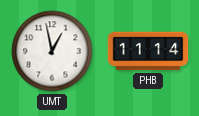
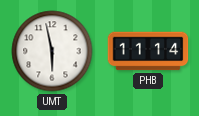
UMT: 12:58 -> 5:58
